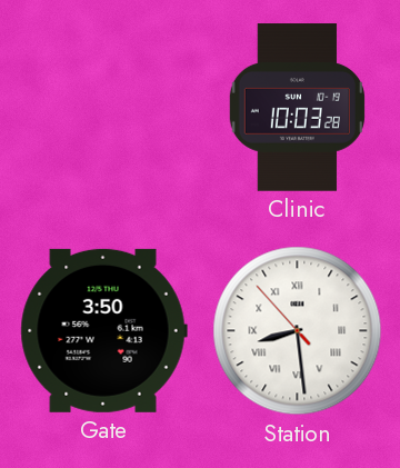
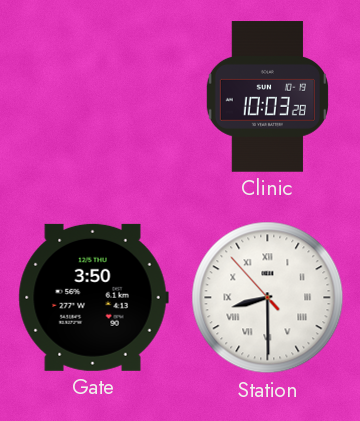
Station: 8:28 -> 8:29
